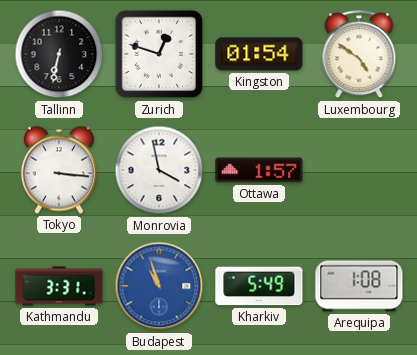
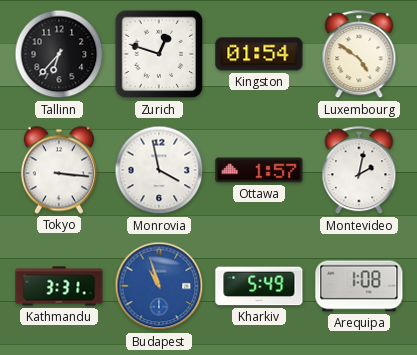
Tallinn: 6:32 -> 6:37
Montevideo: none -> 2:02
